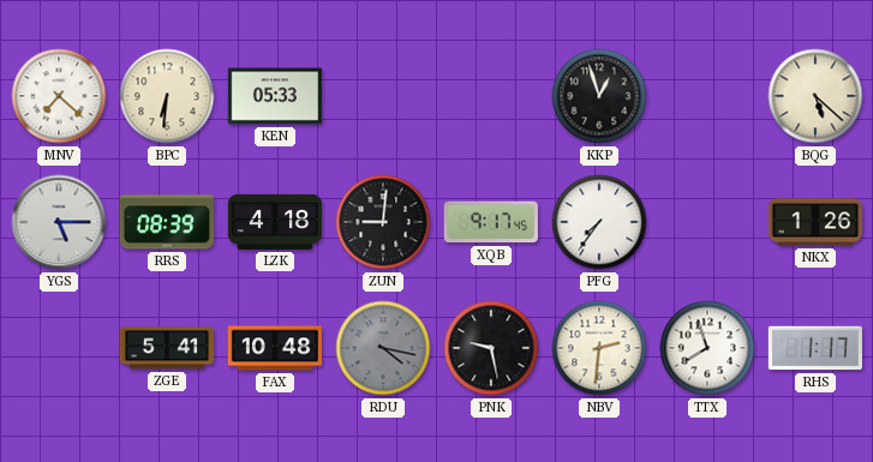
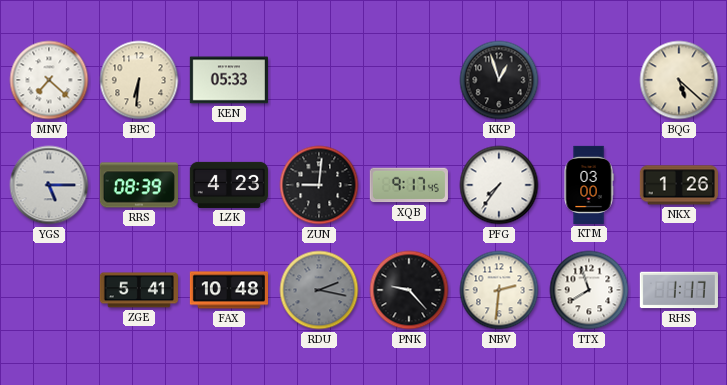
LZK: 4:18 -> 4:23
KTM: none -> 03:00
RDU: 4:17 -> 2:17
PNK: 9:28 -> 9:23
